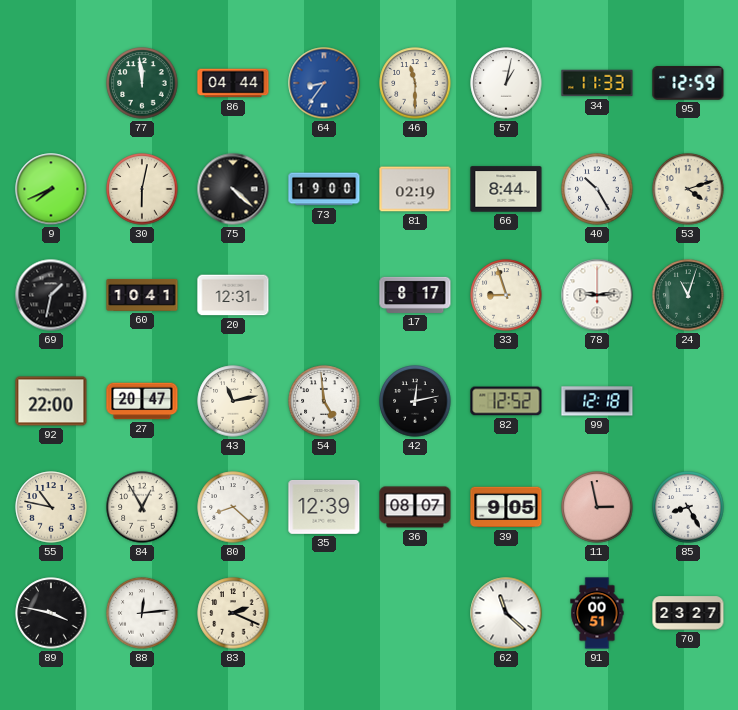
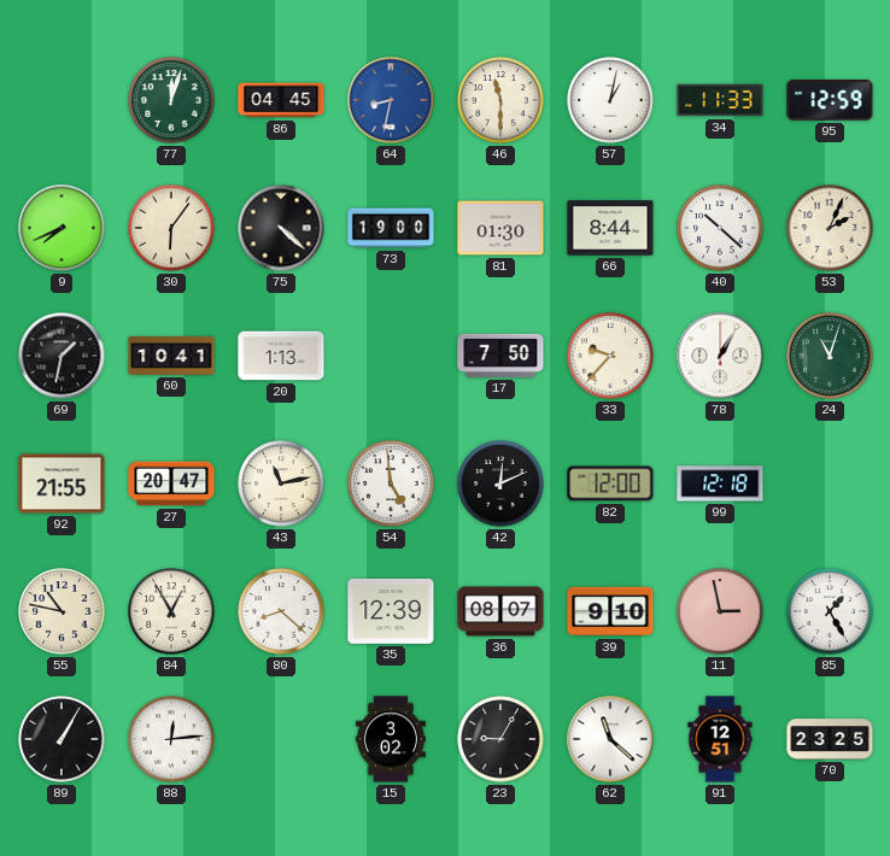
77: 11:59 -> 12:03
86: 04:44 -> 04:45
64: 8:36 -> 8:32
30: 6:02 -> 6:06
81: 02:19 -> 01:30
40: 10:25 -> 10:22
53: 4:12 -> 2:04
20: 12:31 -> 1:13
17: 8:17 -> 7:50
33: 8:57 -> 9:37
78: 9:14 -> 1:05
92: 22:00 -> 21:55
42: 12:13 -> 12:11
82: 12:52 -> 12:00
39: 9:05 -> 9:10
85: 8:25 -> 1:25
89: 3:47 -> 1:05
83: 2:19 -> none
15: none -> 3:02
23: none -> 9:05
91: 00:51 -> 12:51
70: 23:27 -> 23:25
